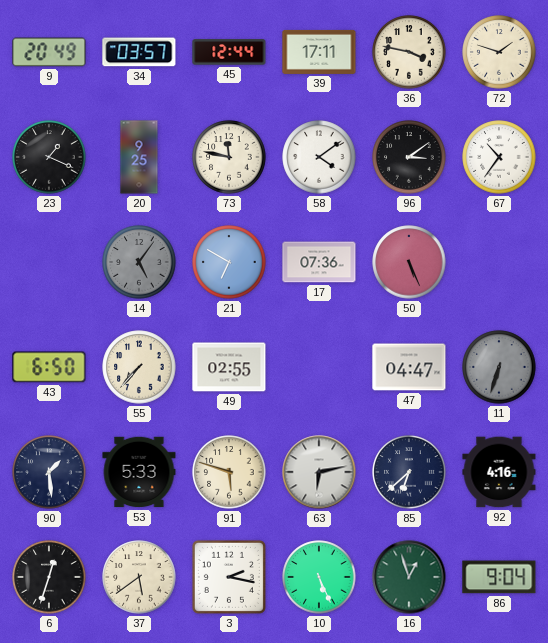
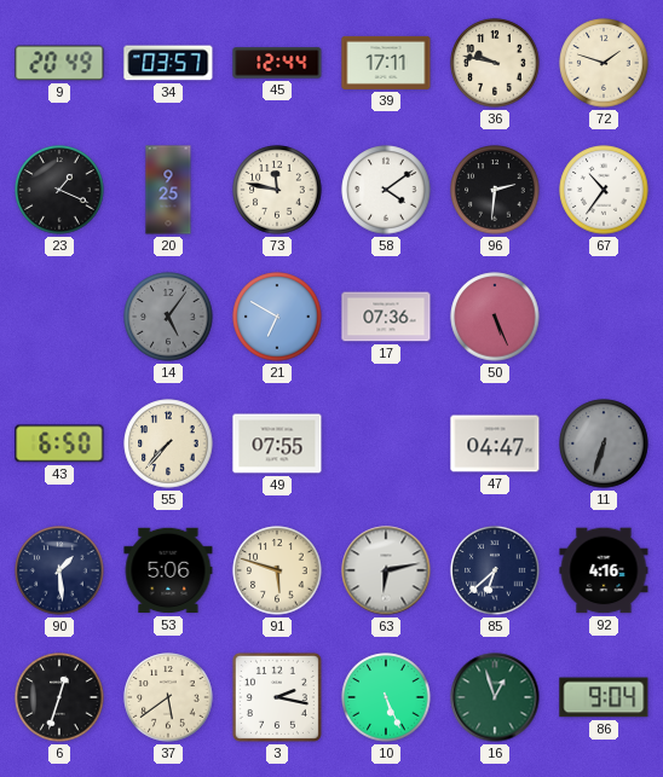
36: 3:47 -> 9:47
96: 3:09 -> 2:31
49: 02:55 -> 07:55
53: 5:33 -> 5:06
